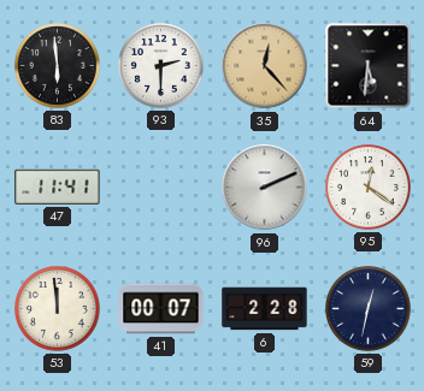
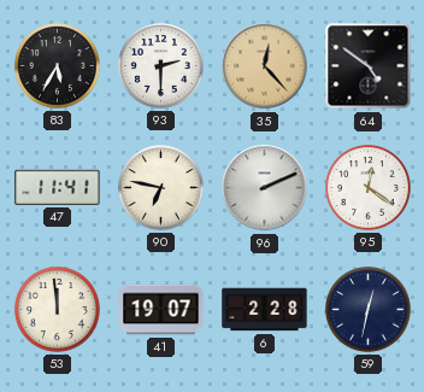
83: 5:59 -> 5:35
64: 5:31 -> 4:51
90: none -> 6:47
41: 00:07 -> 19:07
